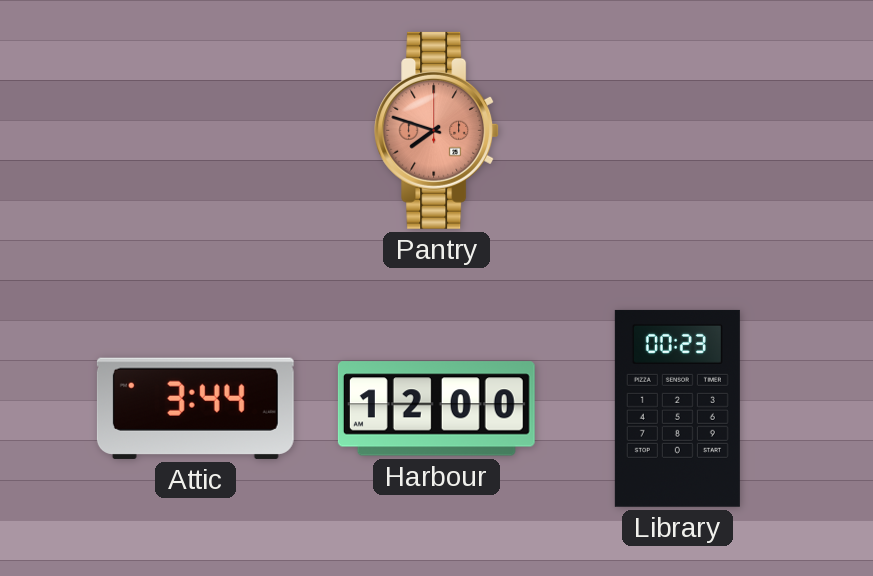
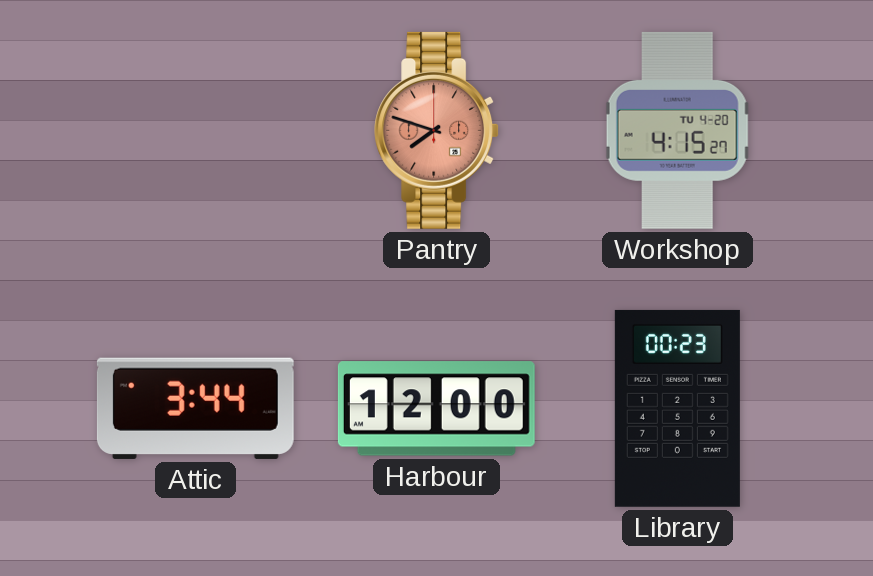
Workshop: none -> 4:15
